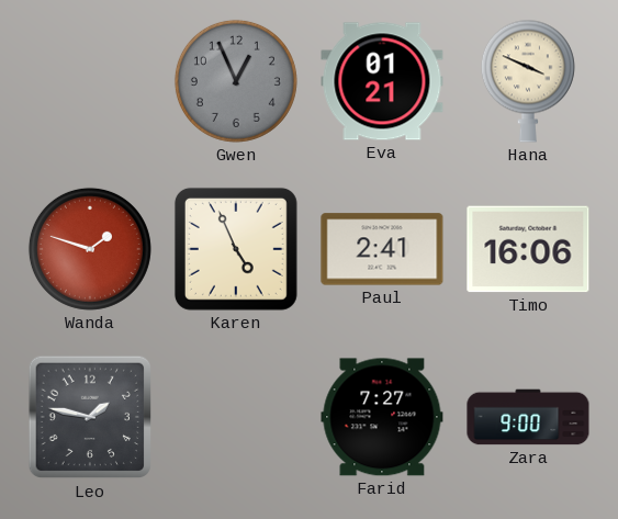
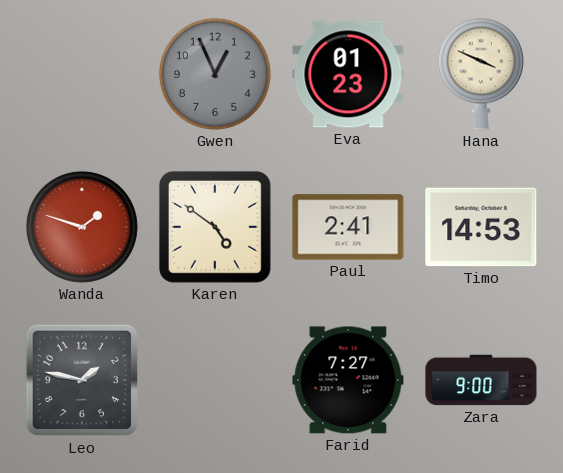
Eva: 01:21 -> 01:23
Karen: 4:56 -> 4:51
Timo: 16:06 -> 14:53
